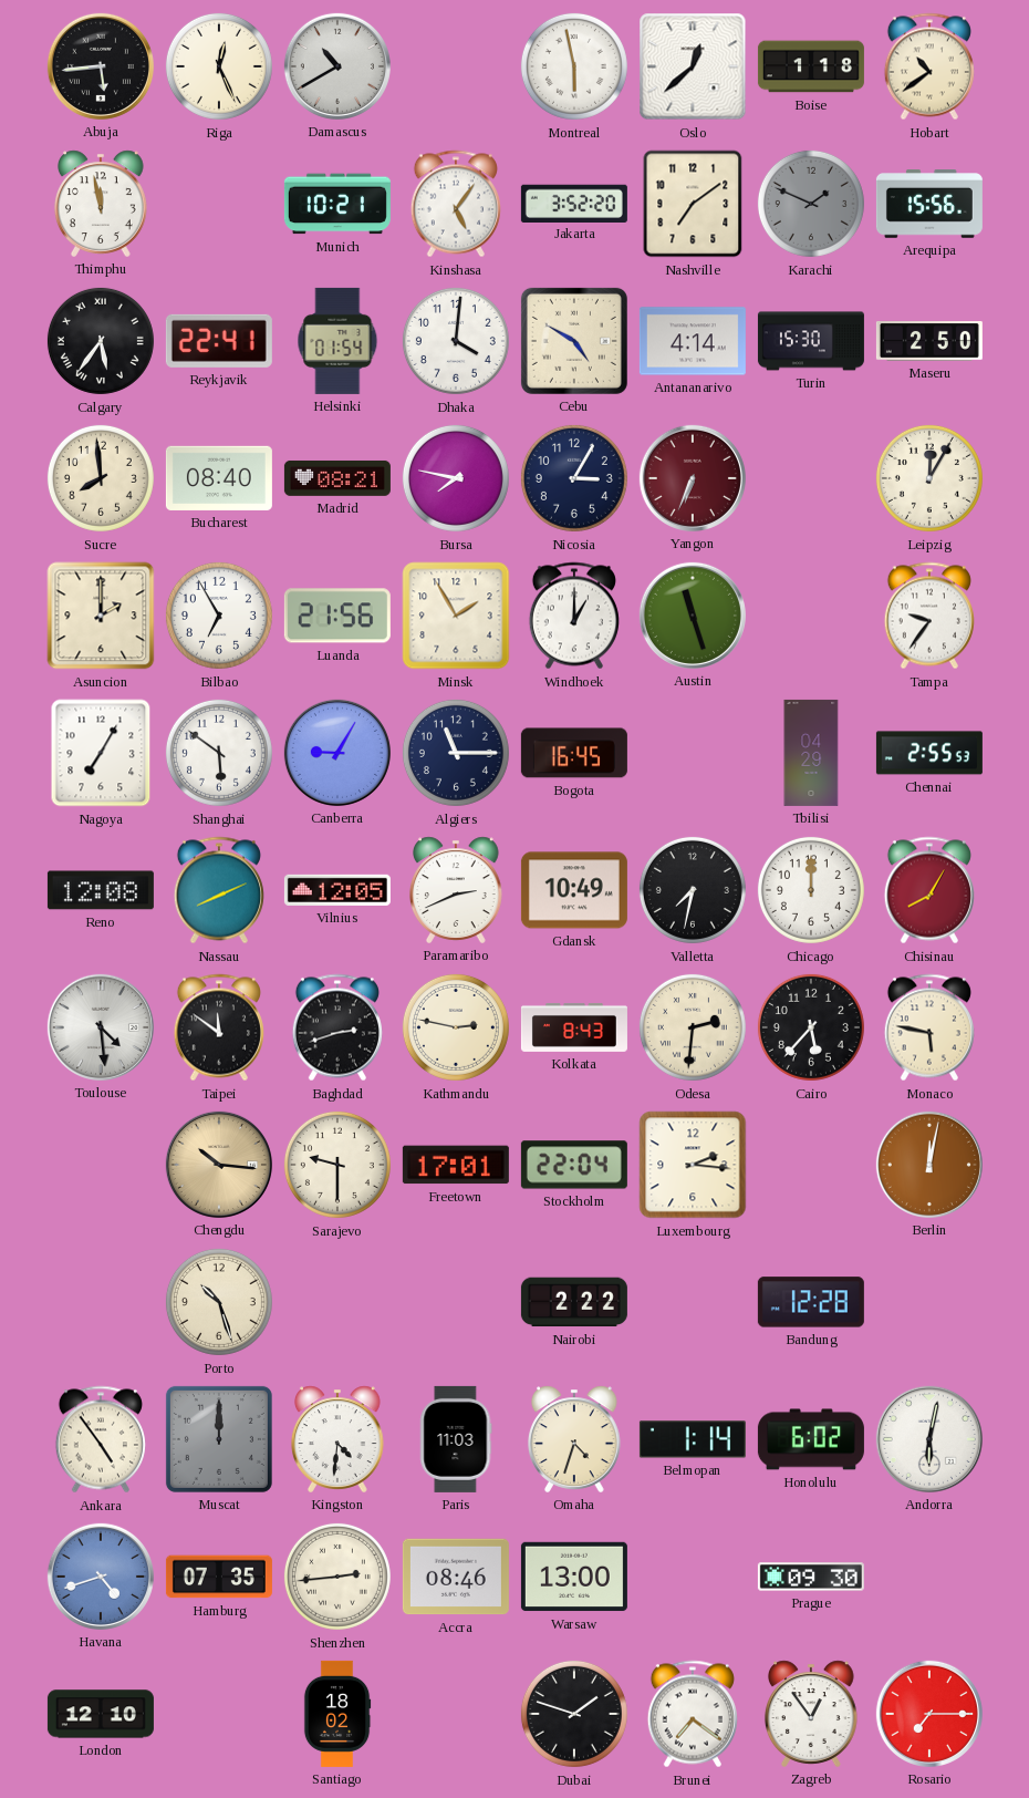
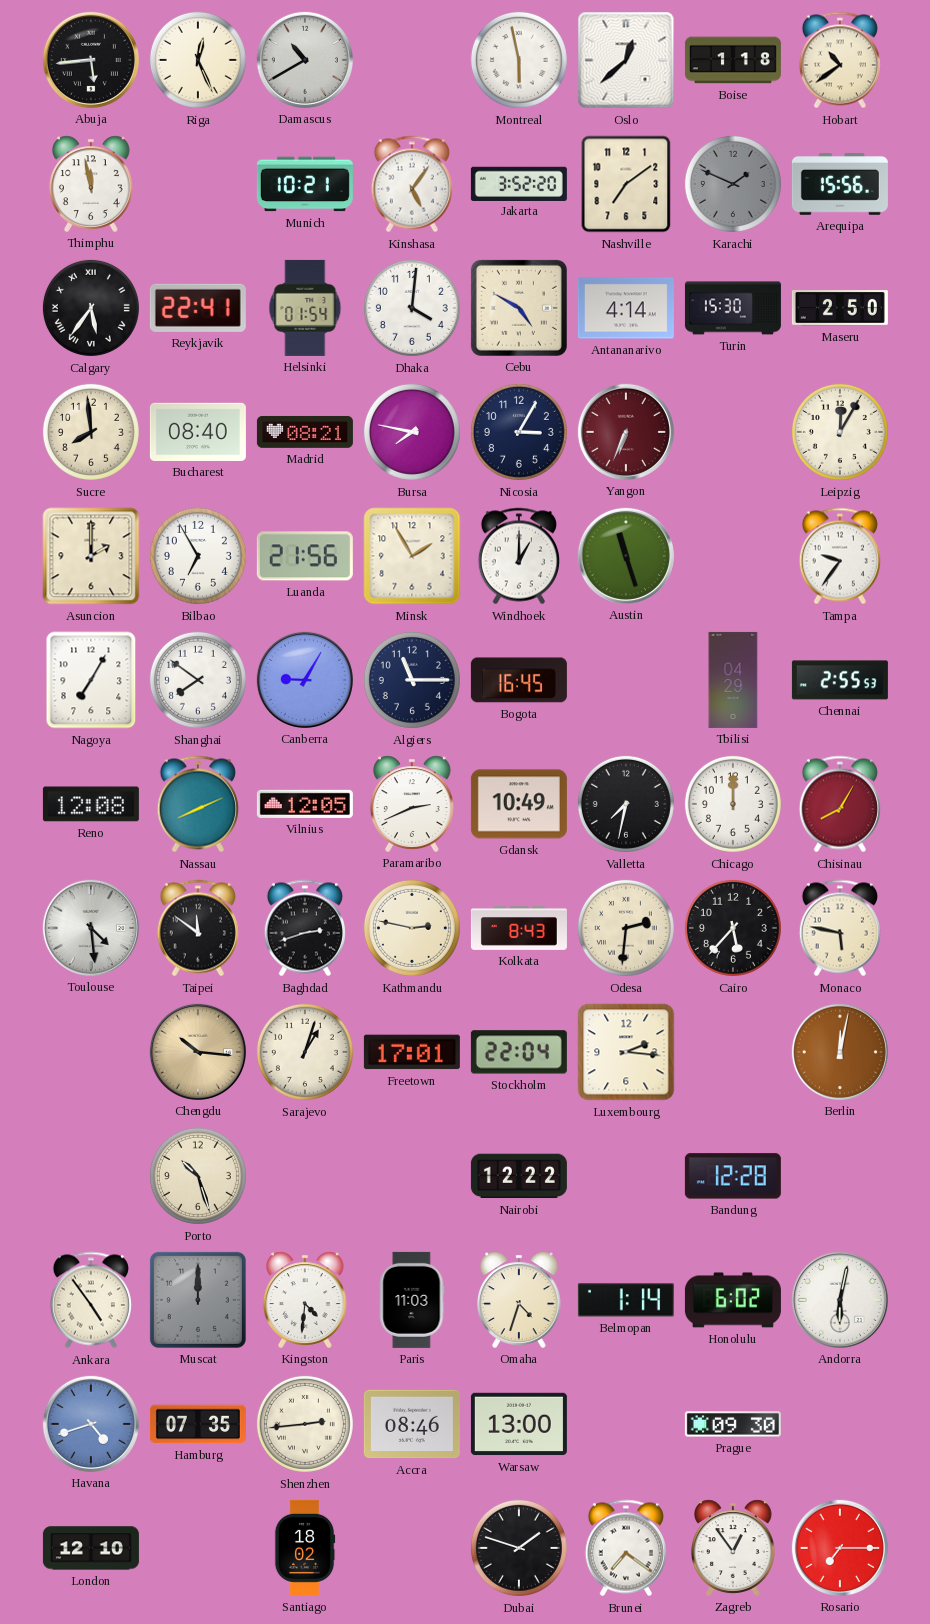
Shanghai: 5:51 -> 7:51
Sarajevo: 9:30 -> 1:03
Nairobi: 2:22 -> 12:22
